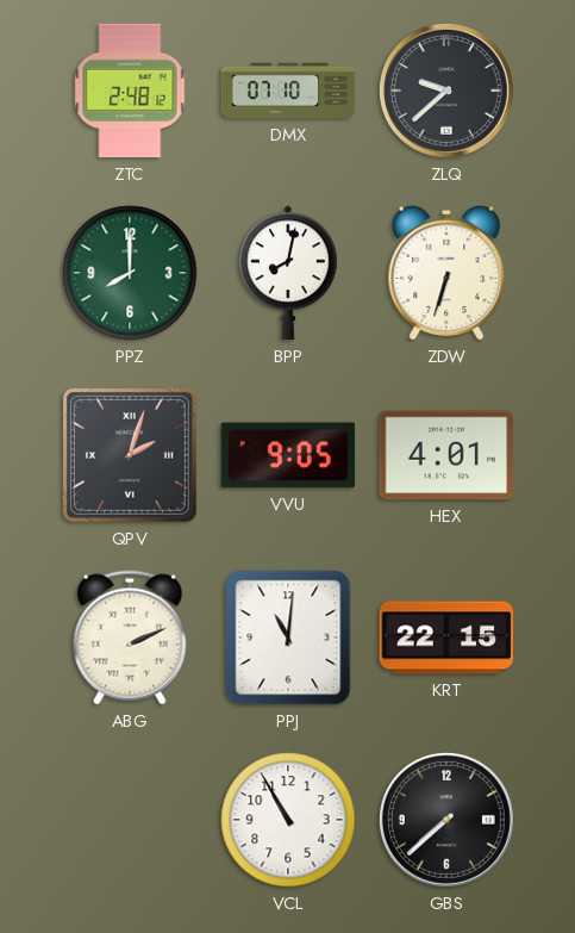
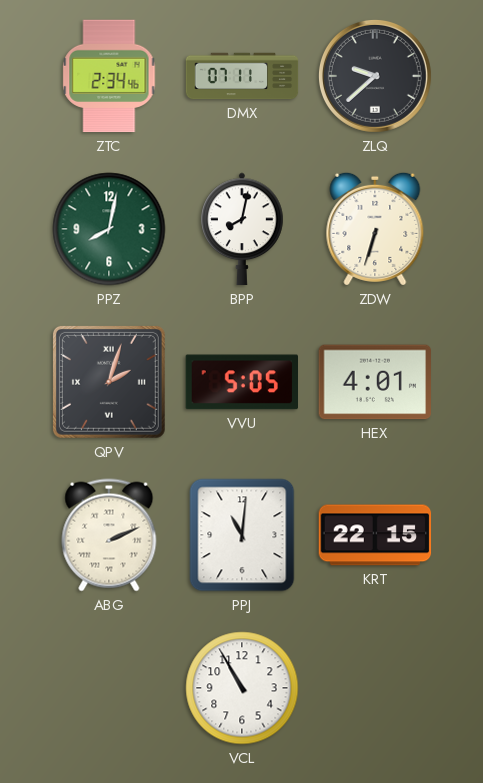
ZTC: 2:48 -> 2:34
DMX: 07:10 -> 07:11
PPZ: 8:00 -> 8:02
VVU: 9:05 -> 5:05
GBS: 7:38 -> none
